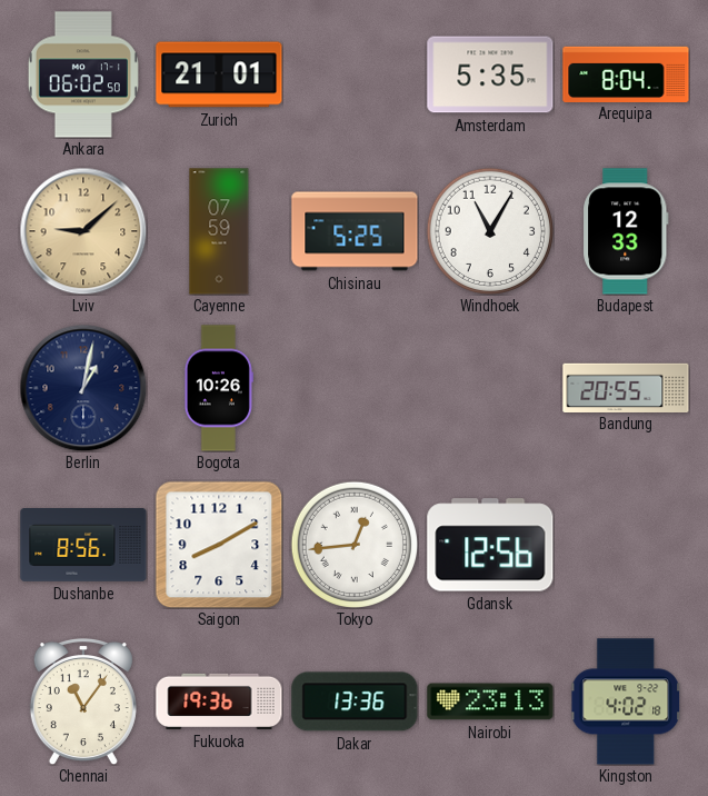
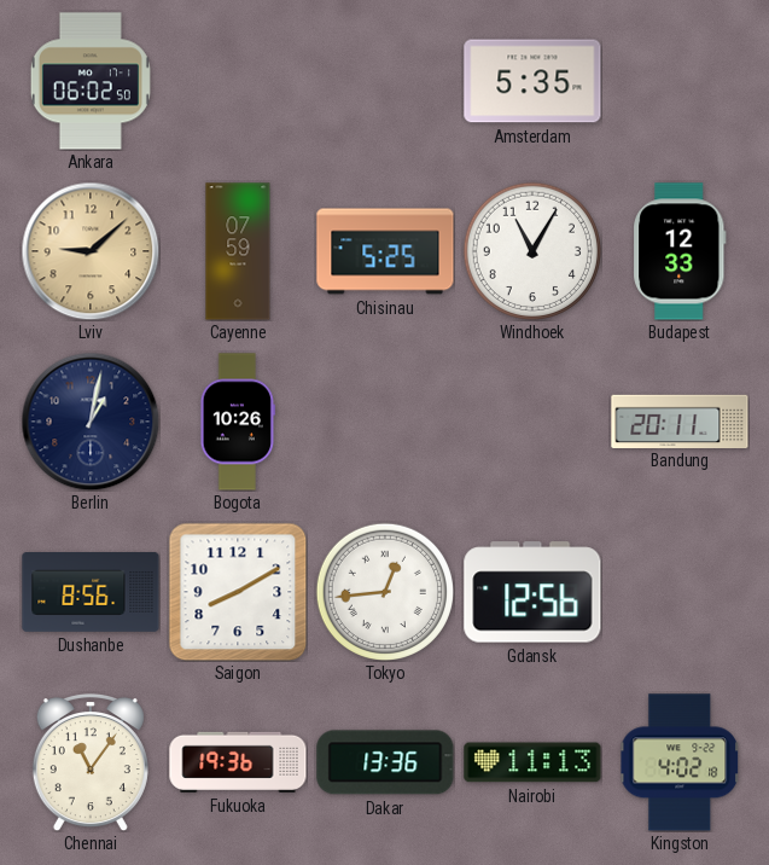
Zurich: 21:01 -> none
Arequipa: 8:04 -> none
Bandung: 20:55 -> 20:11
Nairobi: 23:13 -> 11:13
